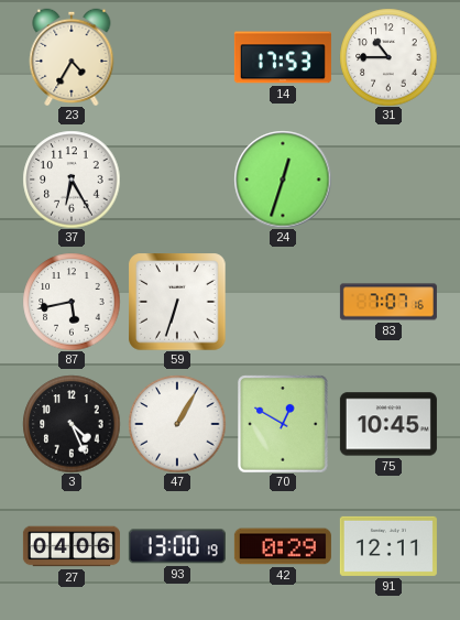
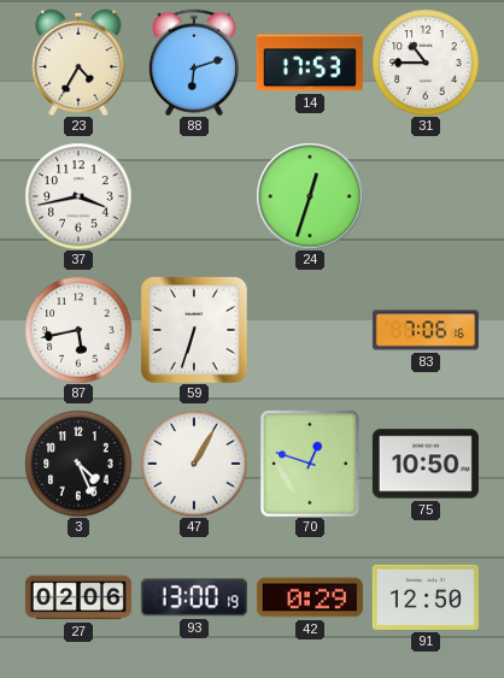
88: none -> 6:12
37: 6:25 -> 3:43
83: 7:07 -> 7:06
70: 12:50 -> 12:48
75: 10:45 -> 10:50
27: 04:06 -> 02:06
91: 12:11 -> 12:50
